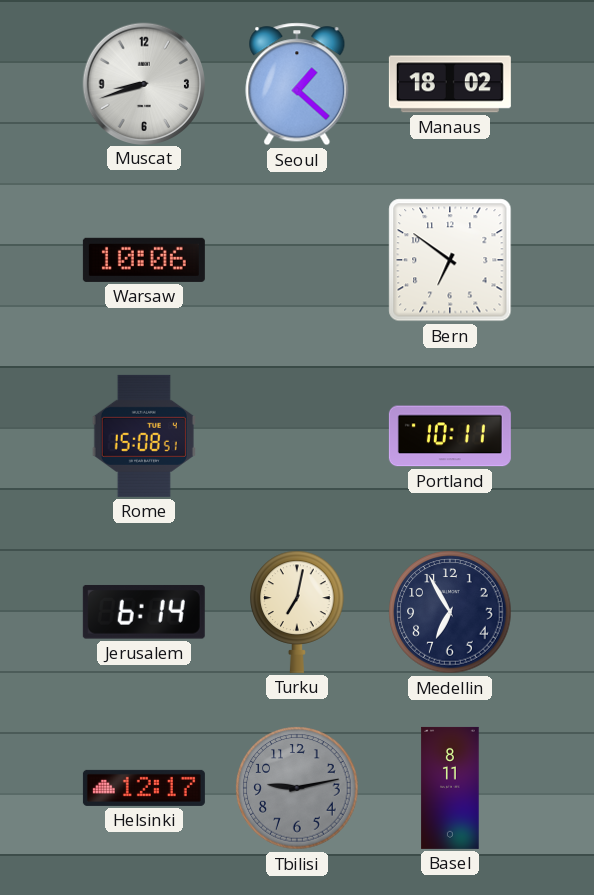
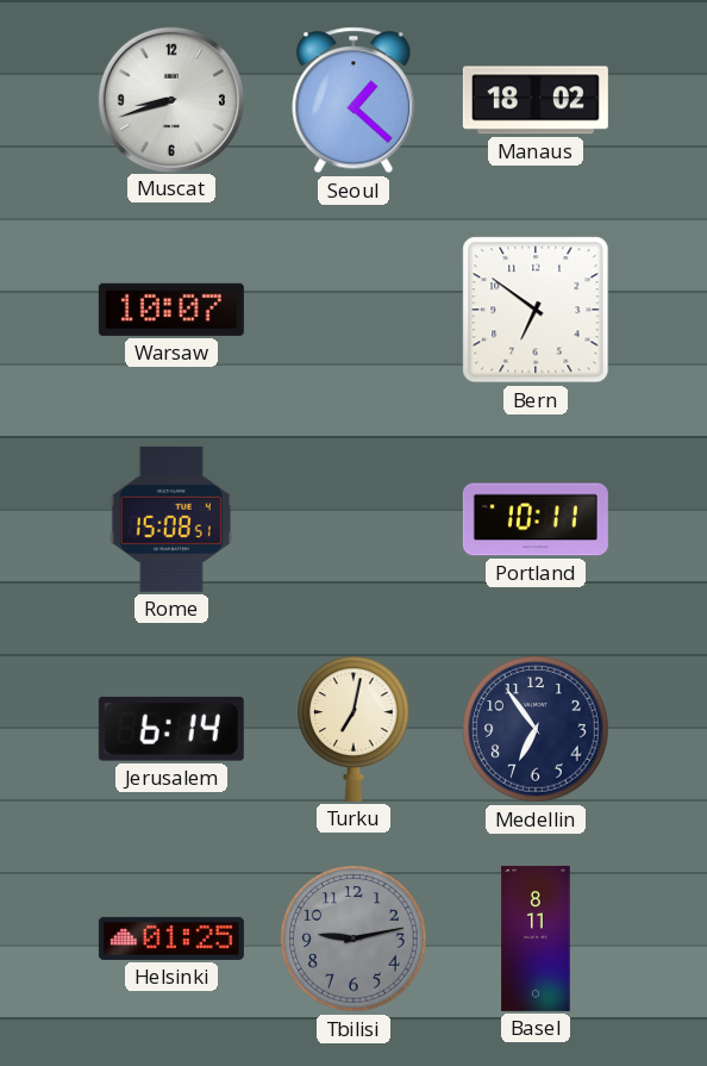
Warsaw: 10:06 -> 10:07
Medellin: 6:55 -> 6:54
Helsinki: 12:17 -> 01:25
